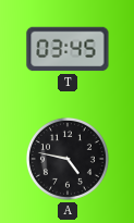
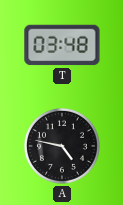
T: 03:45 -> 03:48
